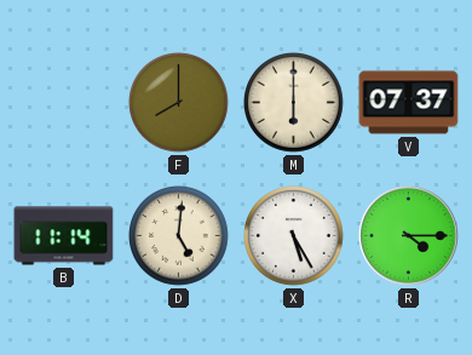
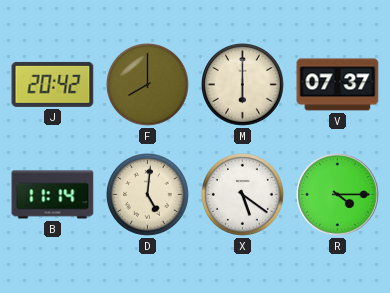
J: none -> 20:42
X: 5:25 -> 5:21
